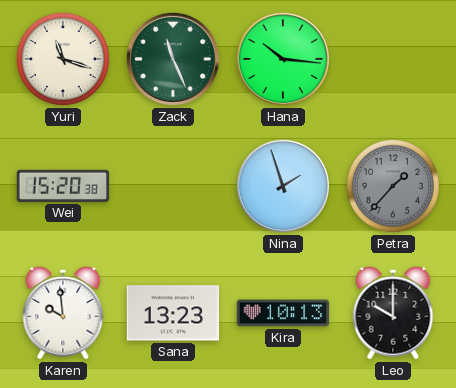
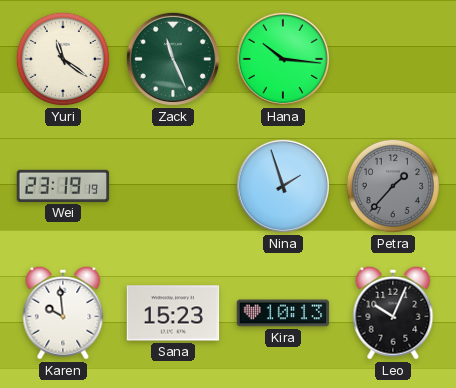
Yuri: 11:18 -> 11:21
Wei: 15:20 -> 23:19
Sana: 13:23 -> 15:23
Leo: 10:00 -> 10:04
